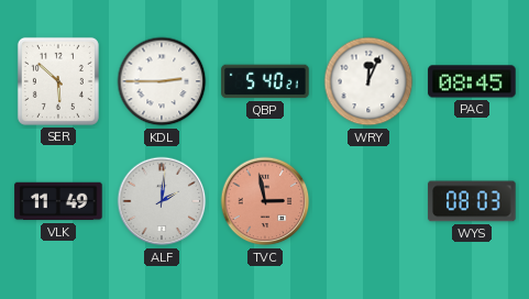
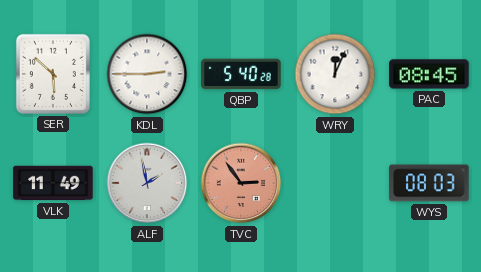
QBP: 5:40:21 -> 5:40:28
ALF: 2:01 -> 1:58
TVC: 2:58 -> 2:54
